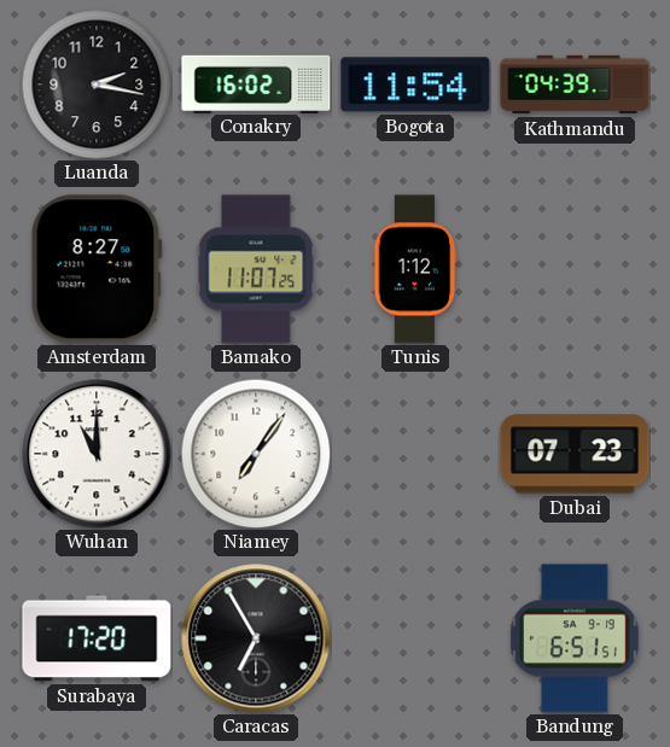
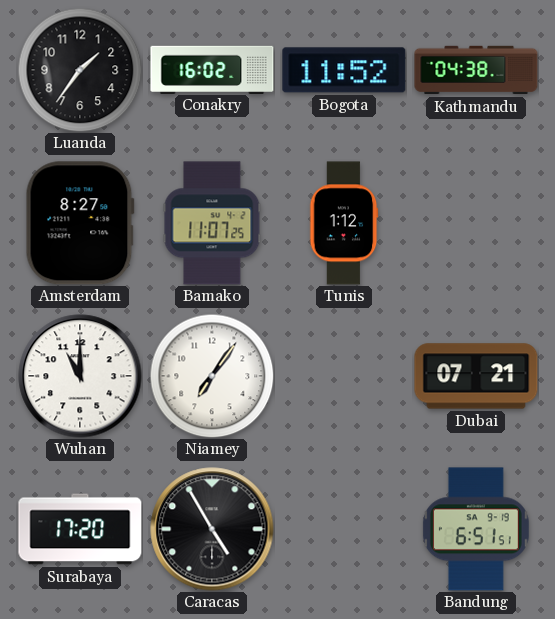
Luanda: 2:17 -> 1:36
Bogota: 11:54 -> 11:52
Kathmandu: 04:39 -> 04:38
Dubai: 07:23 -> 07:21
Caracas: 6:55 -> 4:55
